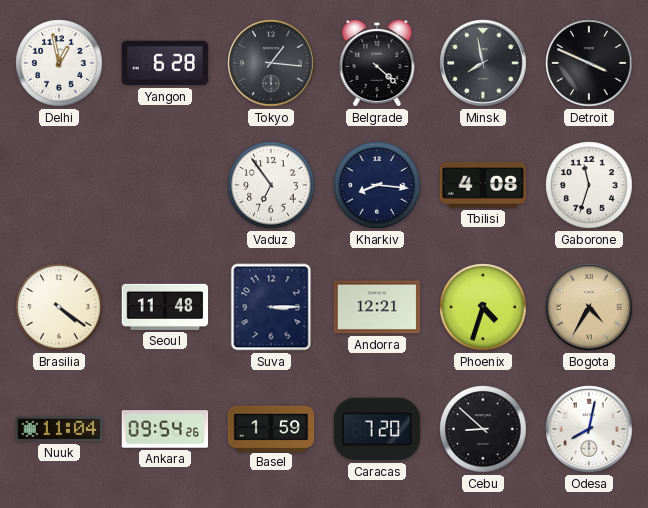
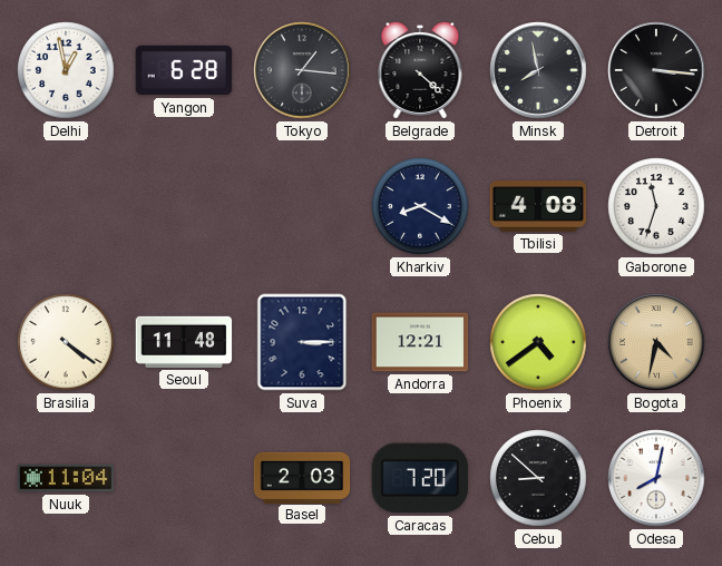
Detroit: 3:49 -> 3:16
Vaduz: 6:54 -> none
Kharkiv: 8:16 -> 8:20
Phoenix: 4:33 -> 4:39
Bogota: 4:35 -> 4:32
Ankara: 09:54 -> none
Basel: 1:59 -> 2:03
